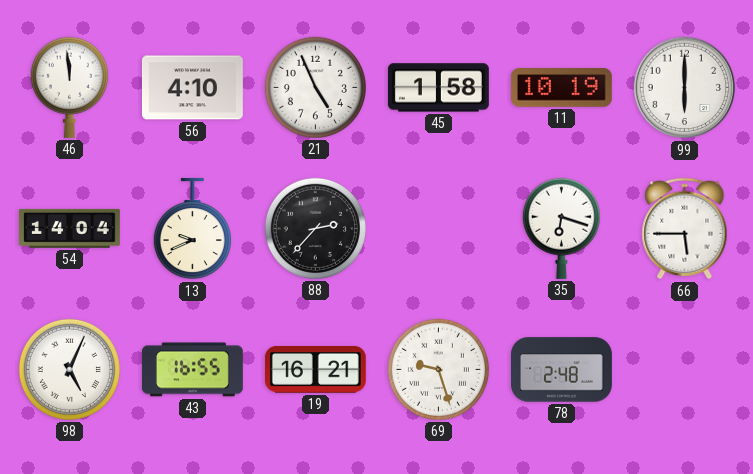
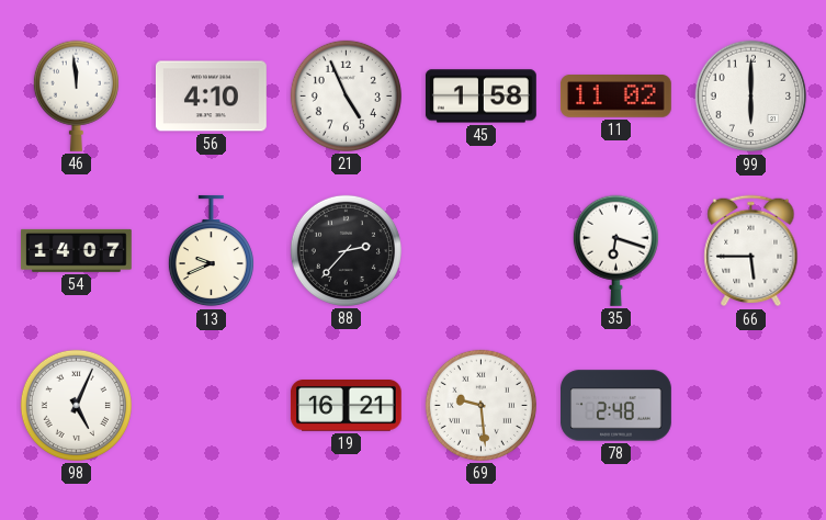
11: 10:19 -> 11:02
54: 14:04 -> 14:07
43: 16:55 -> none
69: 9:27 -> 9:29
